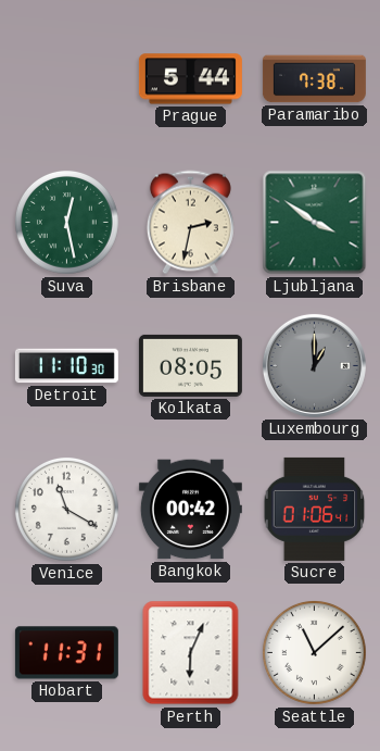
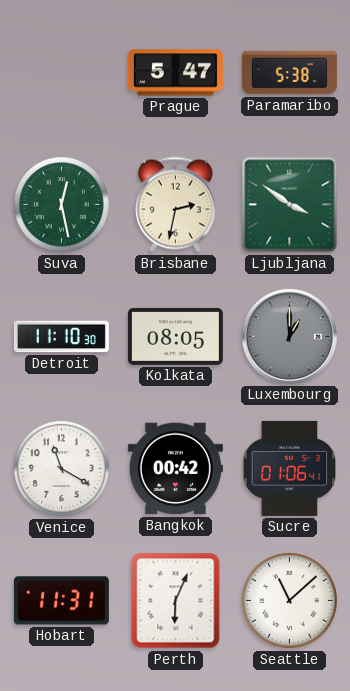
Prague: 5:44 -> 5:47
Paramaribo: 7:38 -> 5:38
